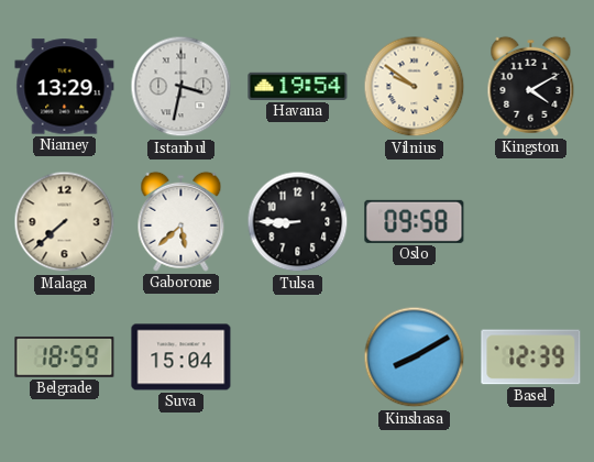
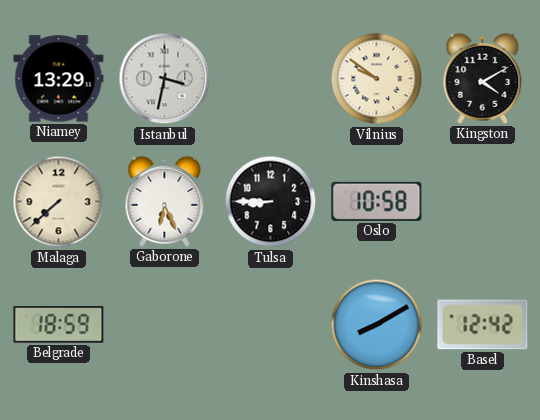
Havana: 19:54 -> none
Gaborone: 5:38 -> 6:26
Oslo: 09:58 -> 10:58
Suva: 15:04 -> none
Basel: 12:39 -> 12:42
